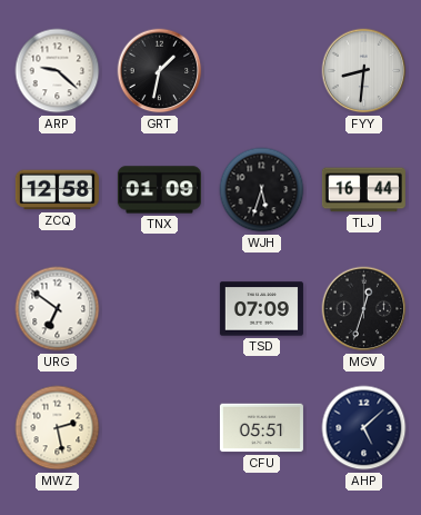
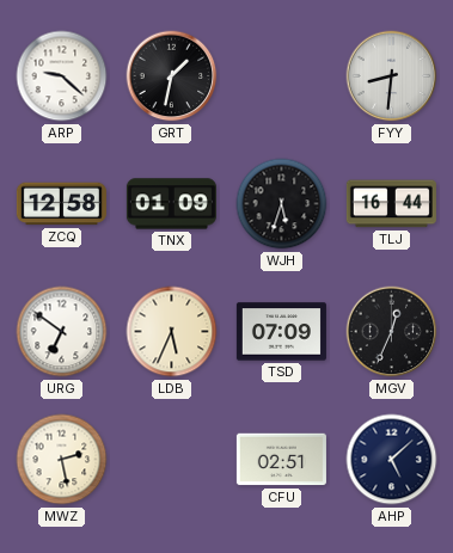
LDB: none -> 5:34
MGV: 12:33 -> 12:34
CFU: 05:51 -> 02:51
